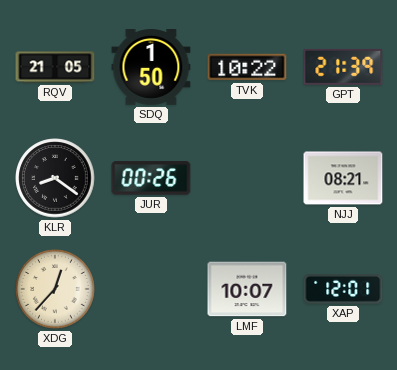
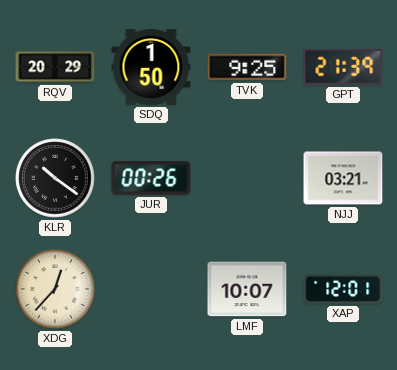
RQV: 21:05 -> 20:29
TVK: 10:22 -> 9:25
KLR: 8:21 -> 10:21
NJJ: 08:21 -> 03:21
